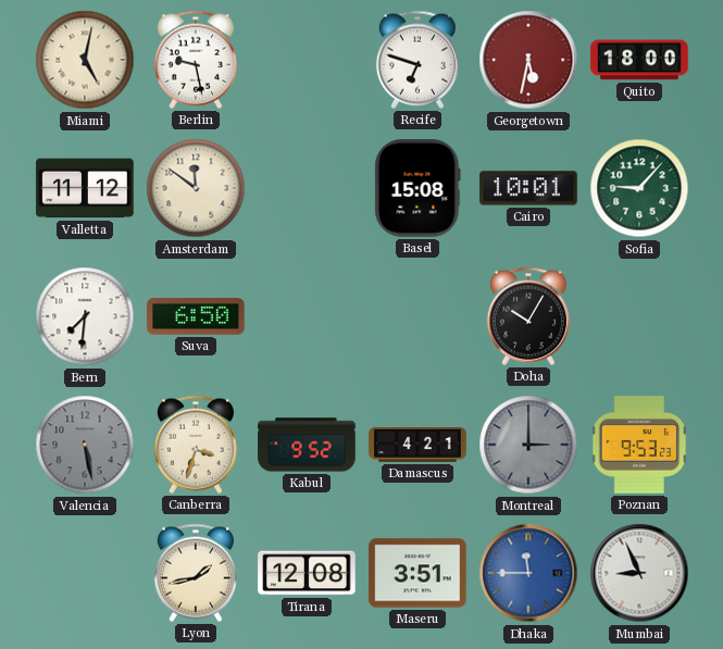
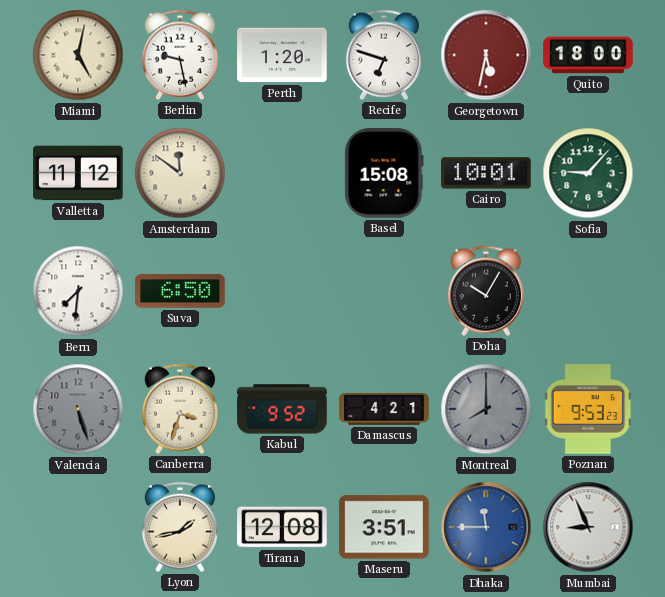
Perth: none -> 1:20
Valencia: 5:28 -> 5:27
Montreal: 3:00 -> 8:00
